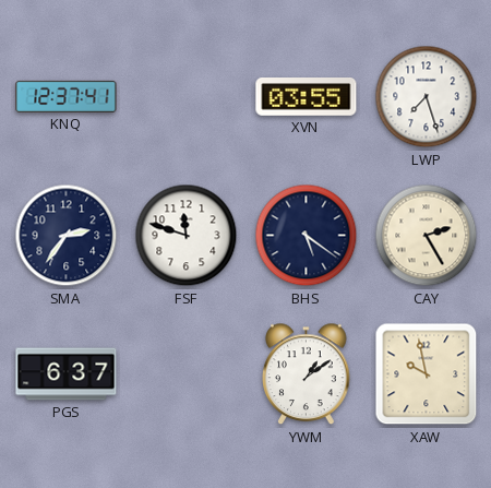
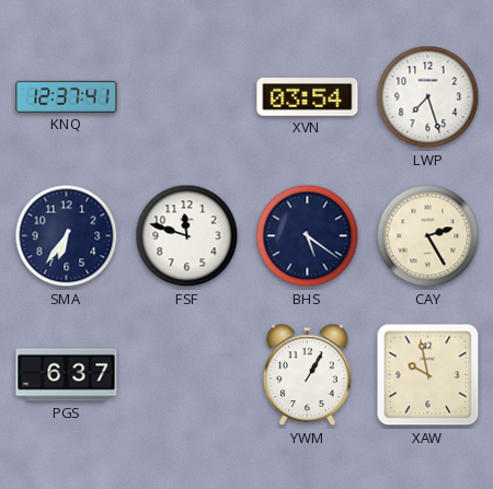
XVN: 03:55 -> 03:54
SMA: 2:36 -> 6:36
YWM: 1:09 -> 1:05
